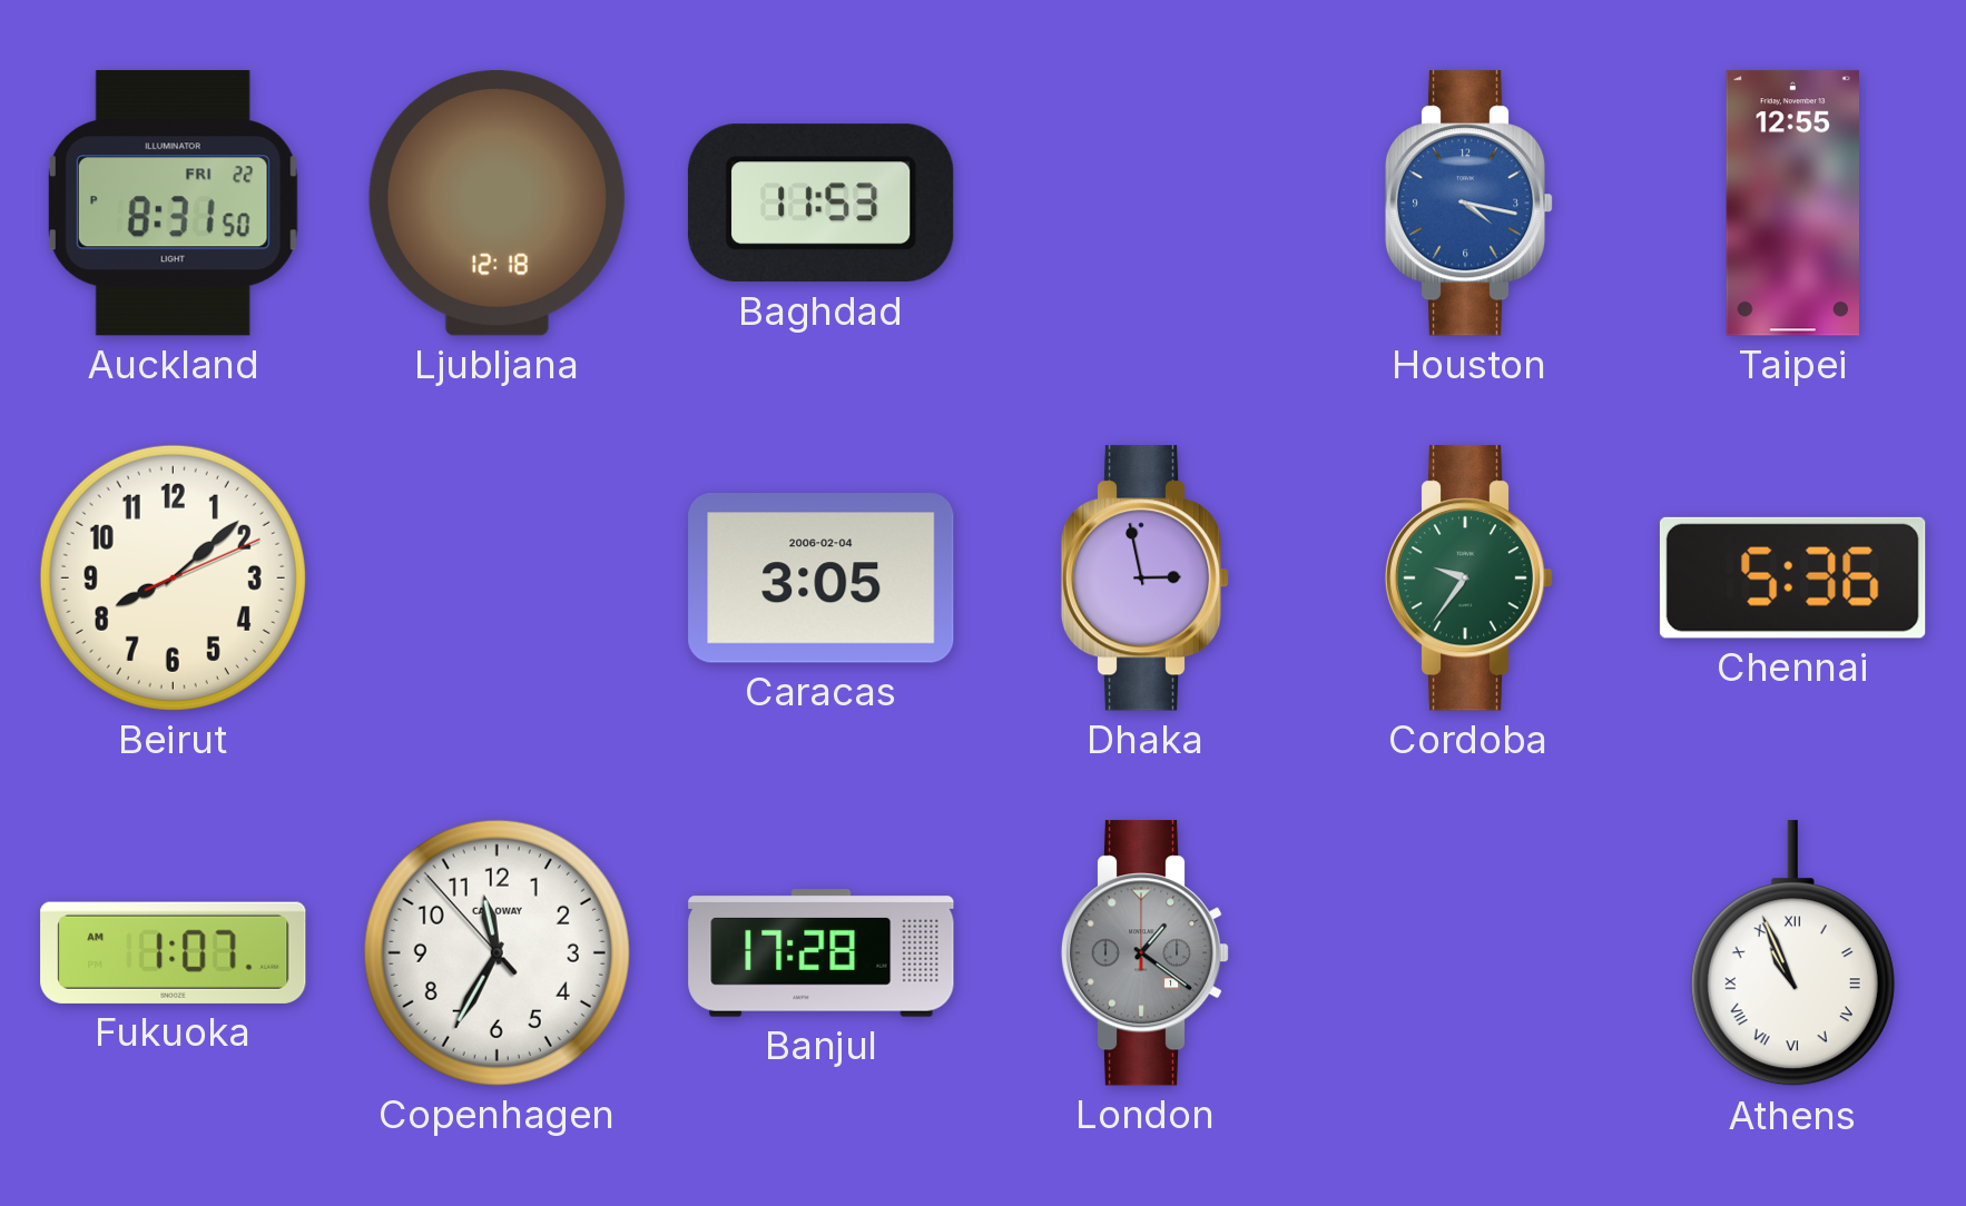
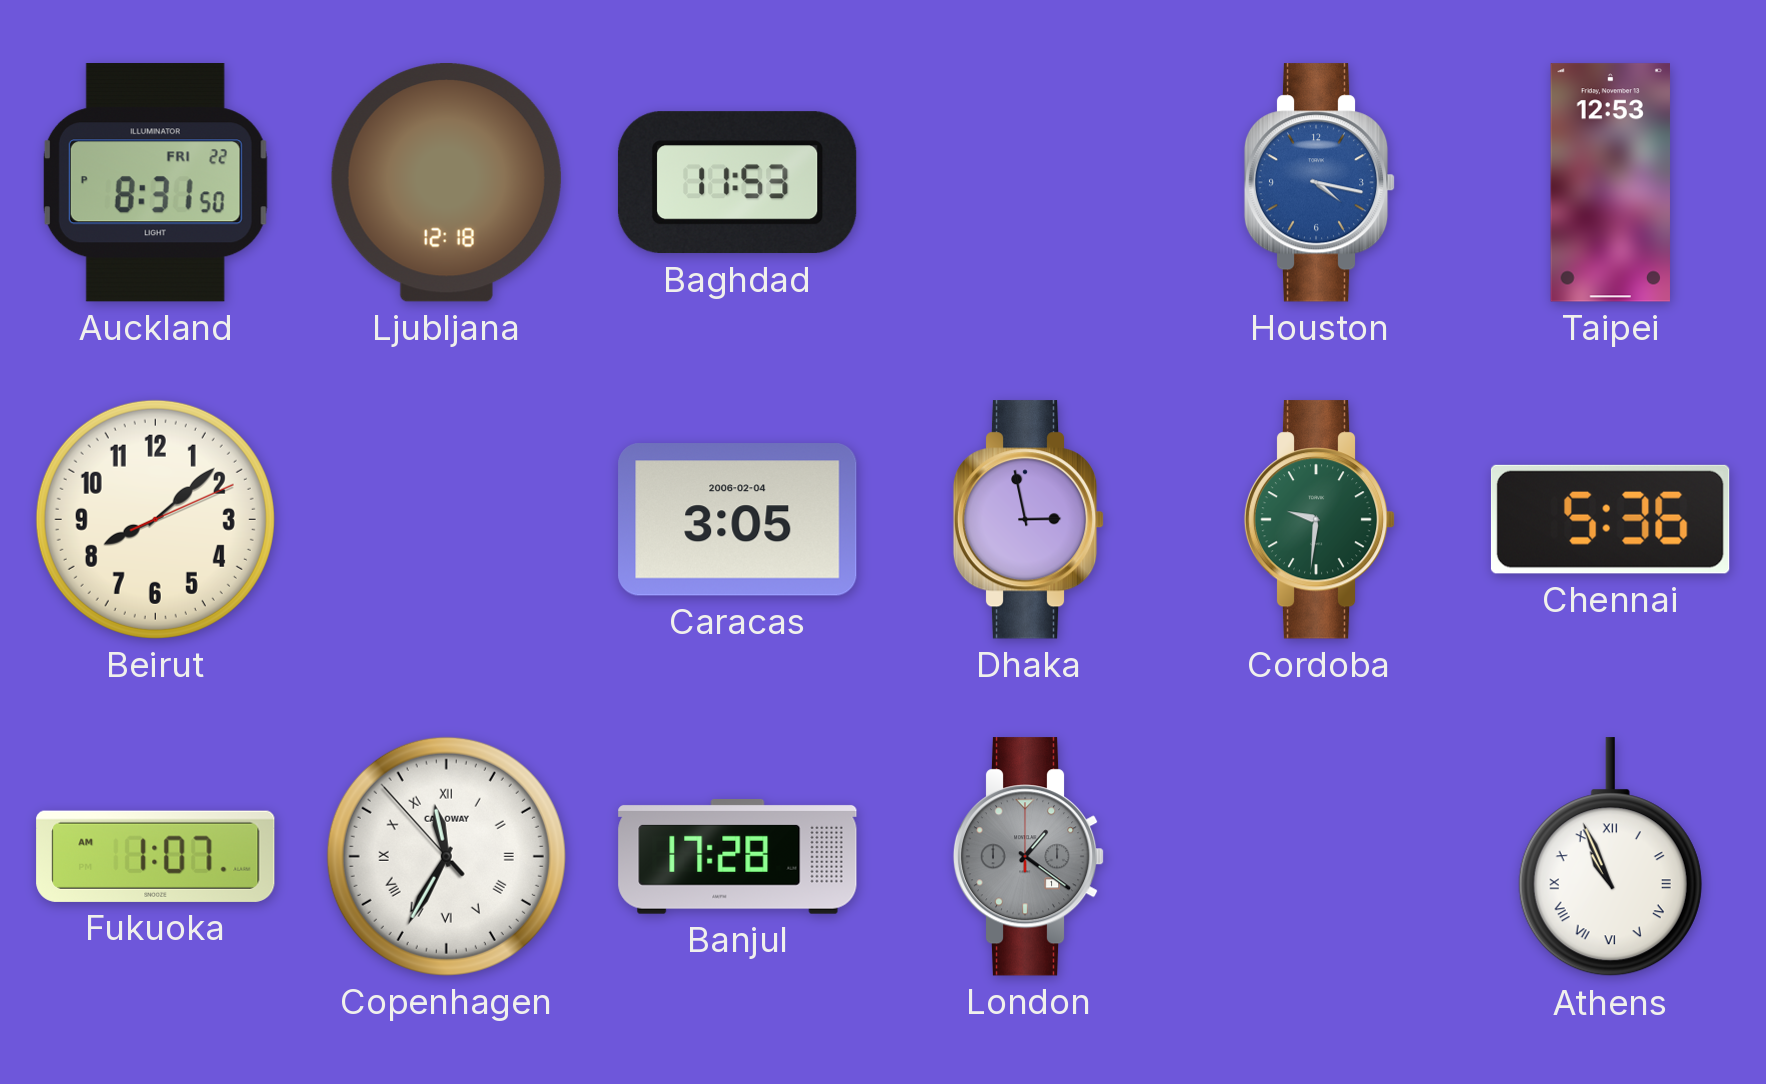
Taipei: 12:55 -> 12:53
Cordoba: 9:36 -> 9:31
Copenhagen numerals: Arabic -> Roman
